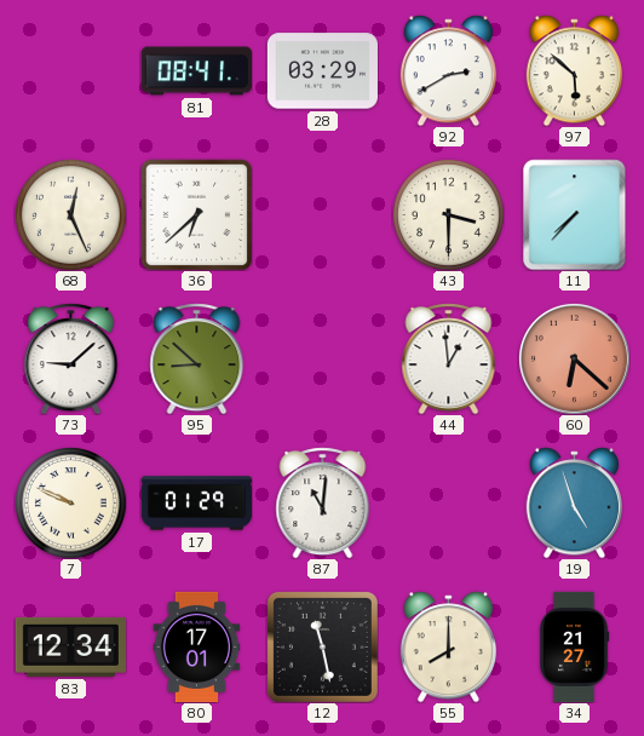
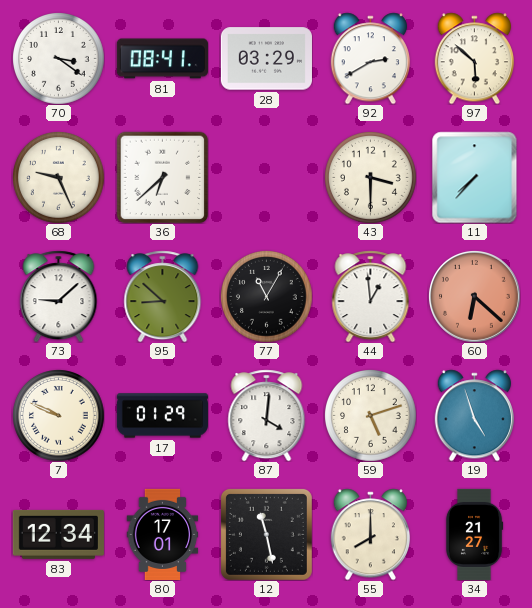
70: none -> 3:21
68: 12:26 -> 9:26
77: none -> 11:05
87: 11:01 -> 4:01
59: none -> 5:12
